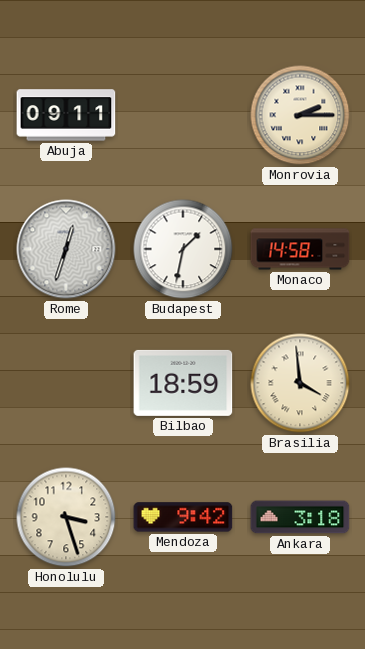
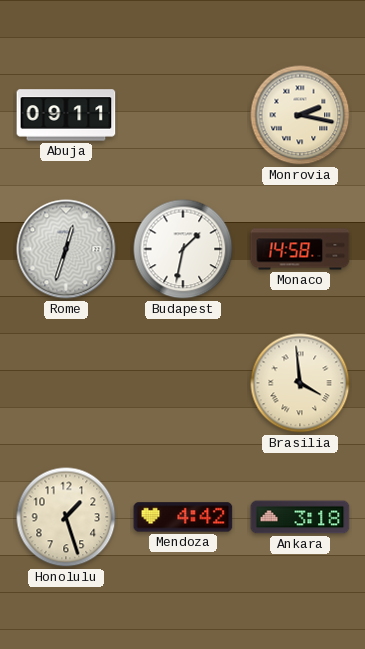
Monrovia: 2:15 -> 2:17
Bilbao: 18:59 -> none
Honolulu: 3:27 -> 1:27
Mendoza: 9:42 -> 4:42
